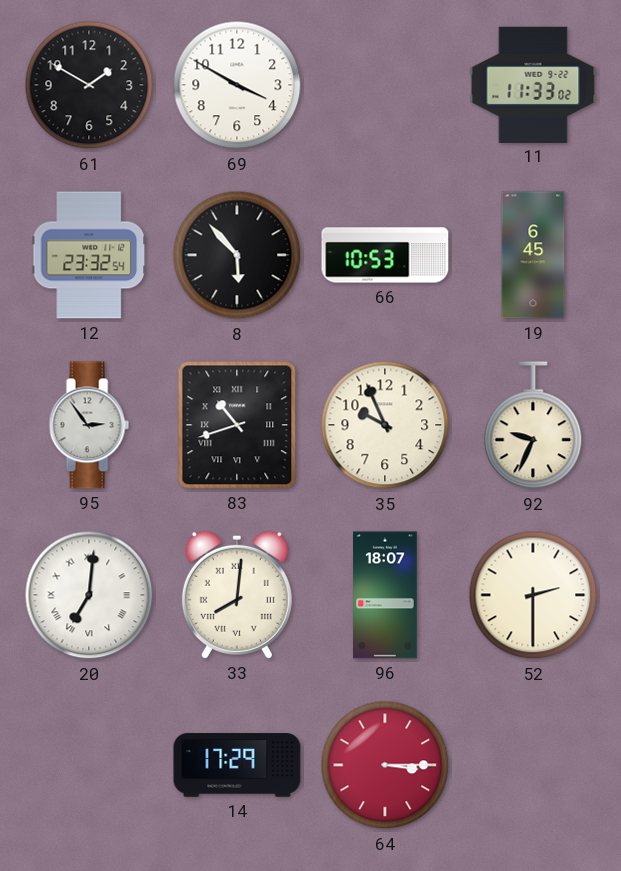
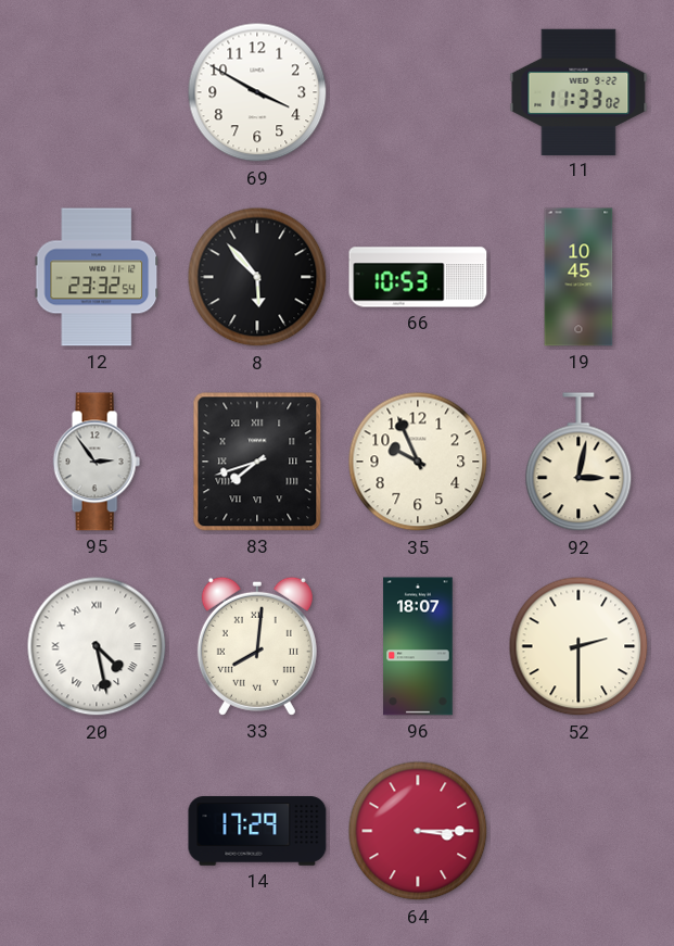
61: 1:50 -> none
19: 6:45 -> 10:45
83: 10:42 -> 7:42
92: 9:34 -> 3:02
20: 7:01 -> 4:28
